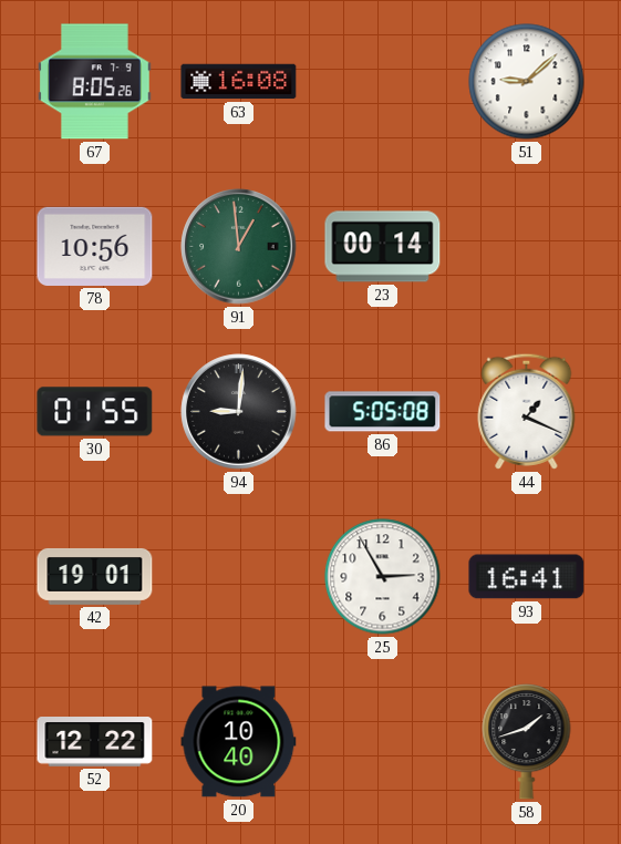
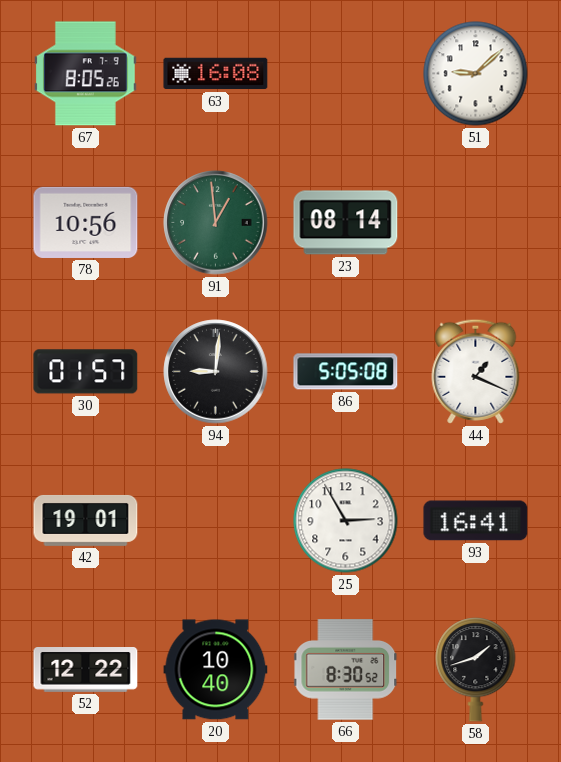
23: 00:14 -> 08:14
30: 01:55 -> 01:57
66: none -> 8:30
